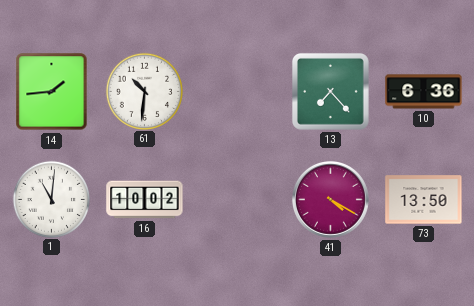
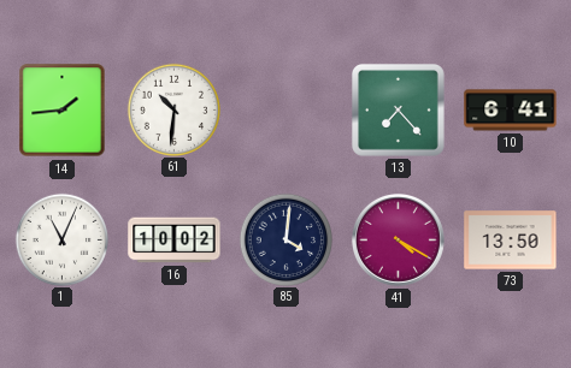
10: 6:36 -> 6:41
1: 11:01 -> 11:04
85: none -> 4:01
